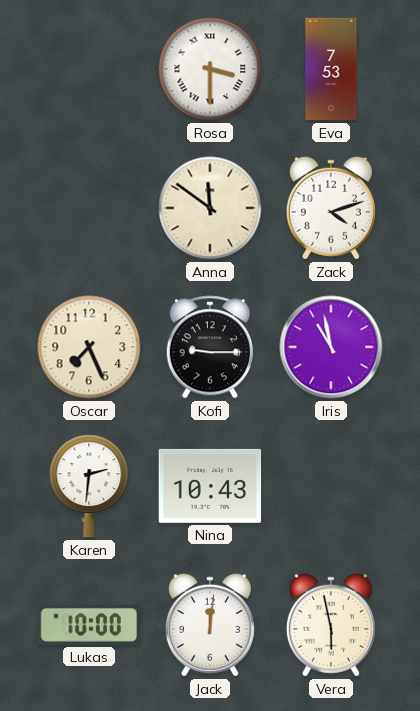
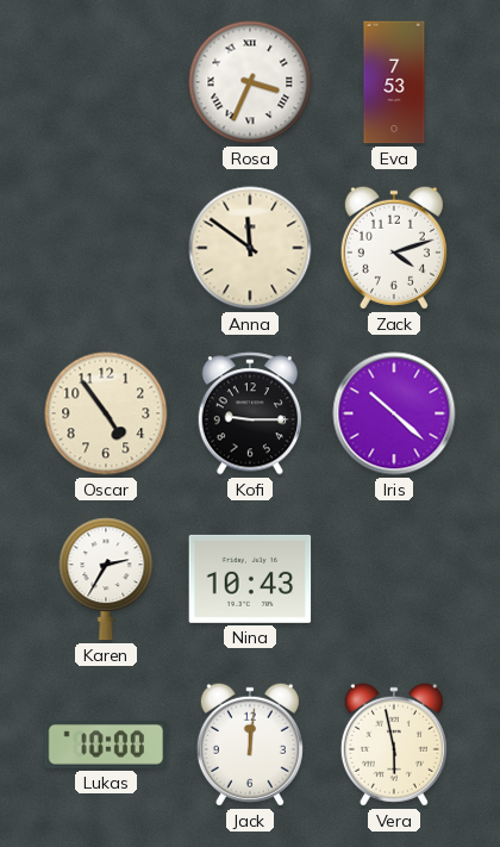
Rosa: 3:30 -> 3:34
Oscar: 7:26 -> 4:54
Iris: 10:58 -> 10:22
Karen: 2:31 -> 2:35
